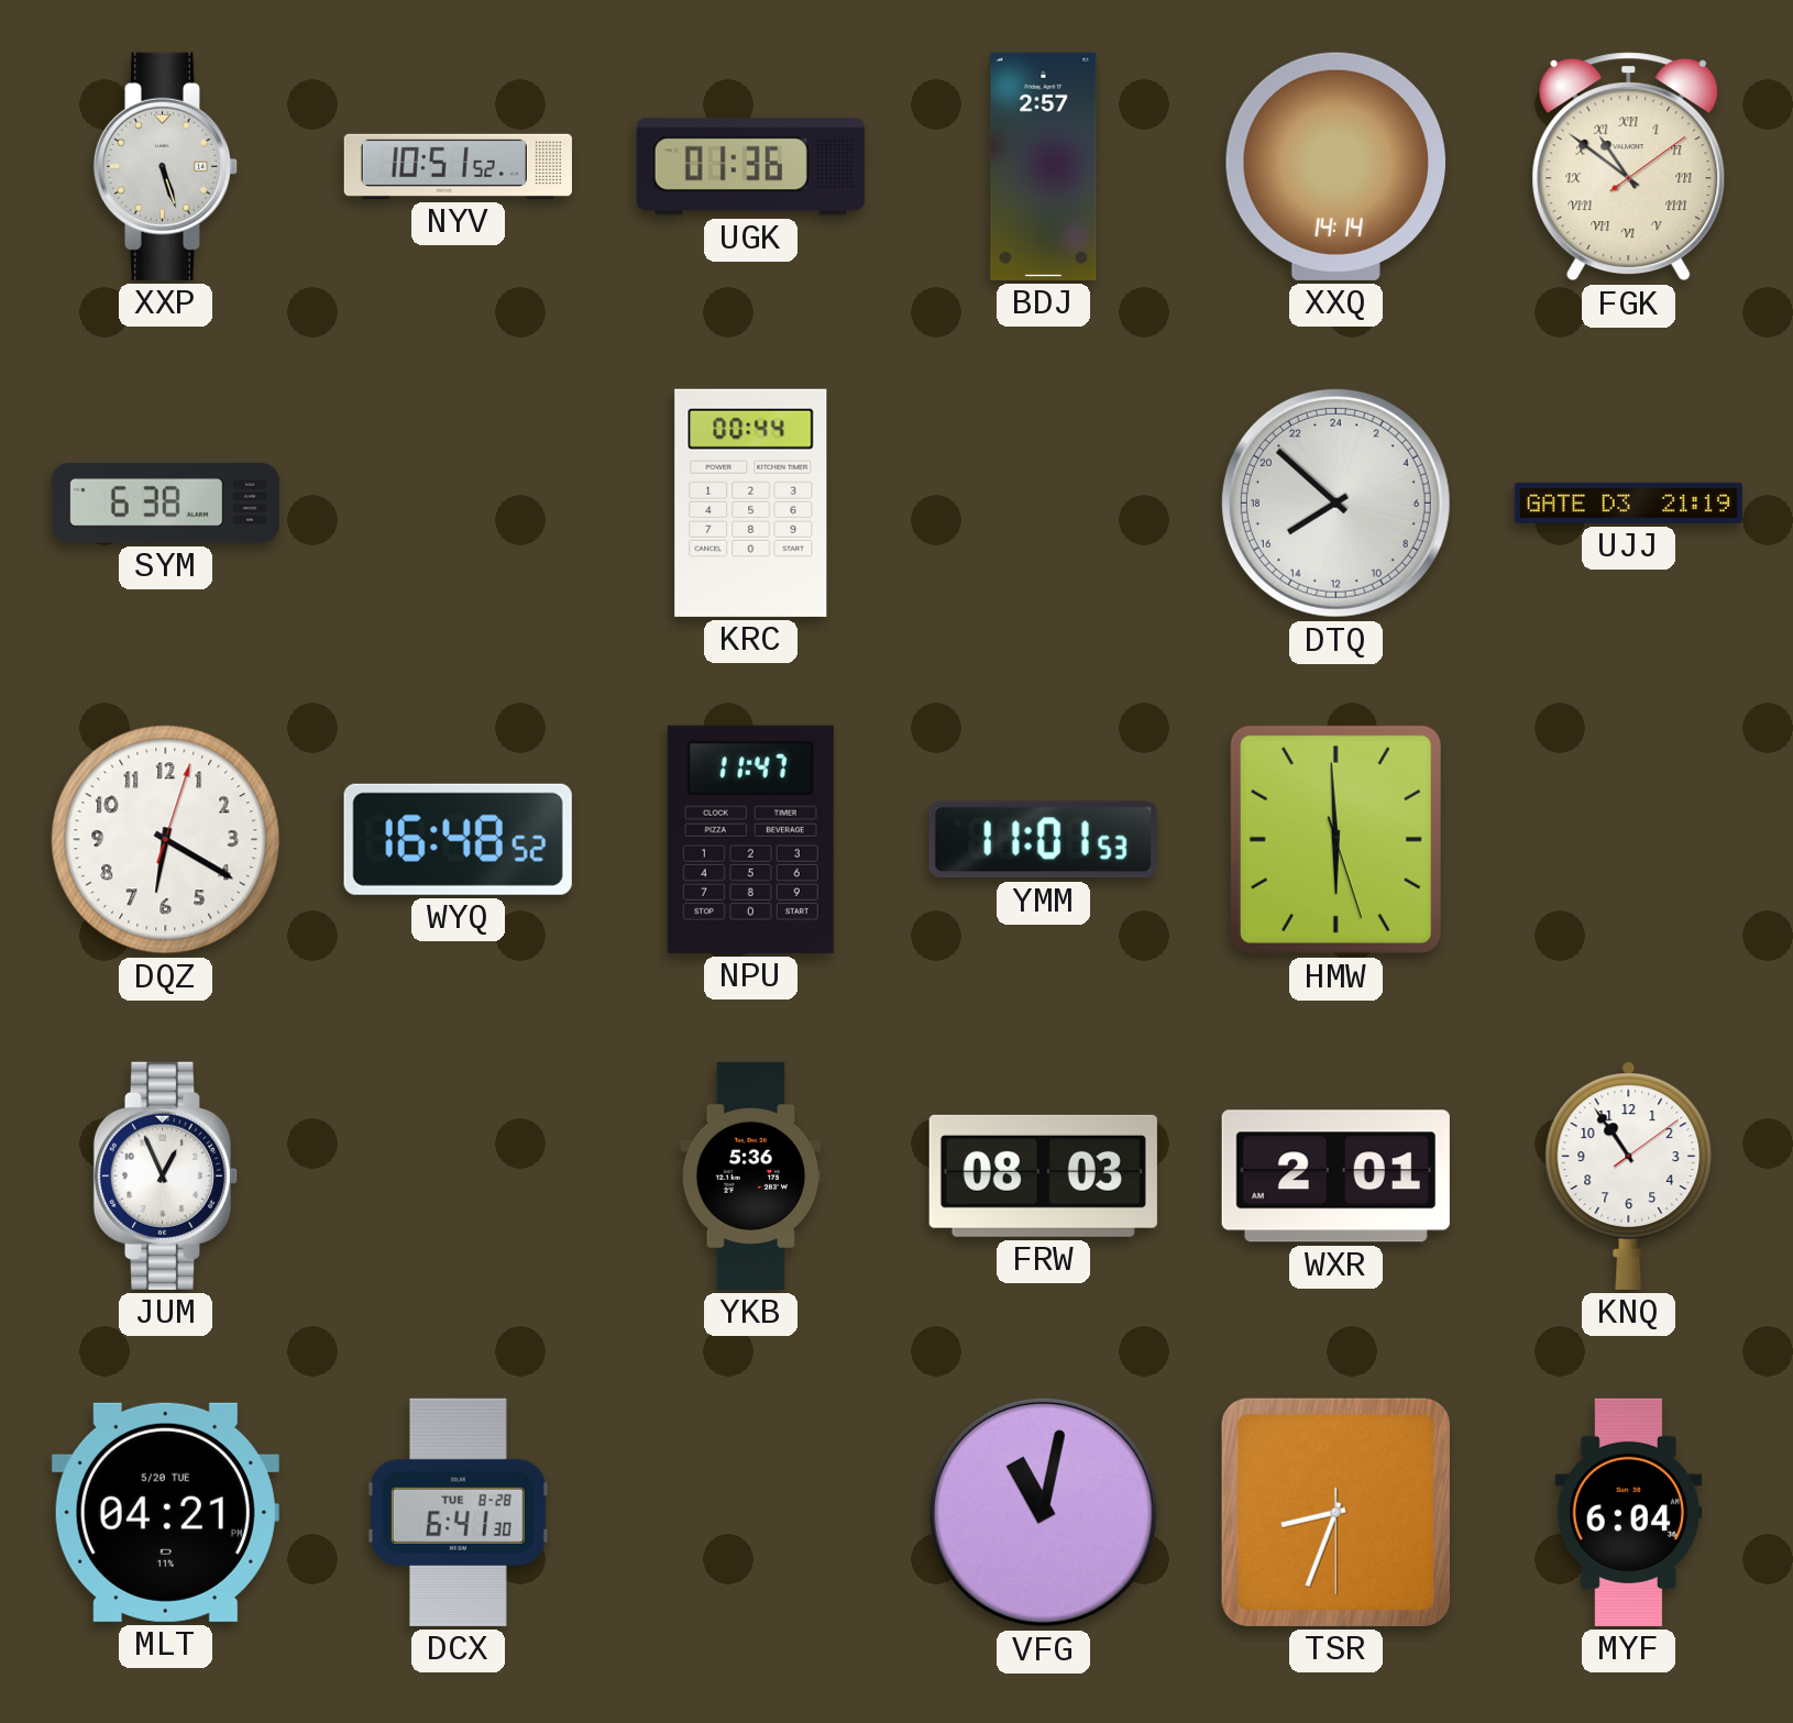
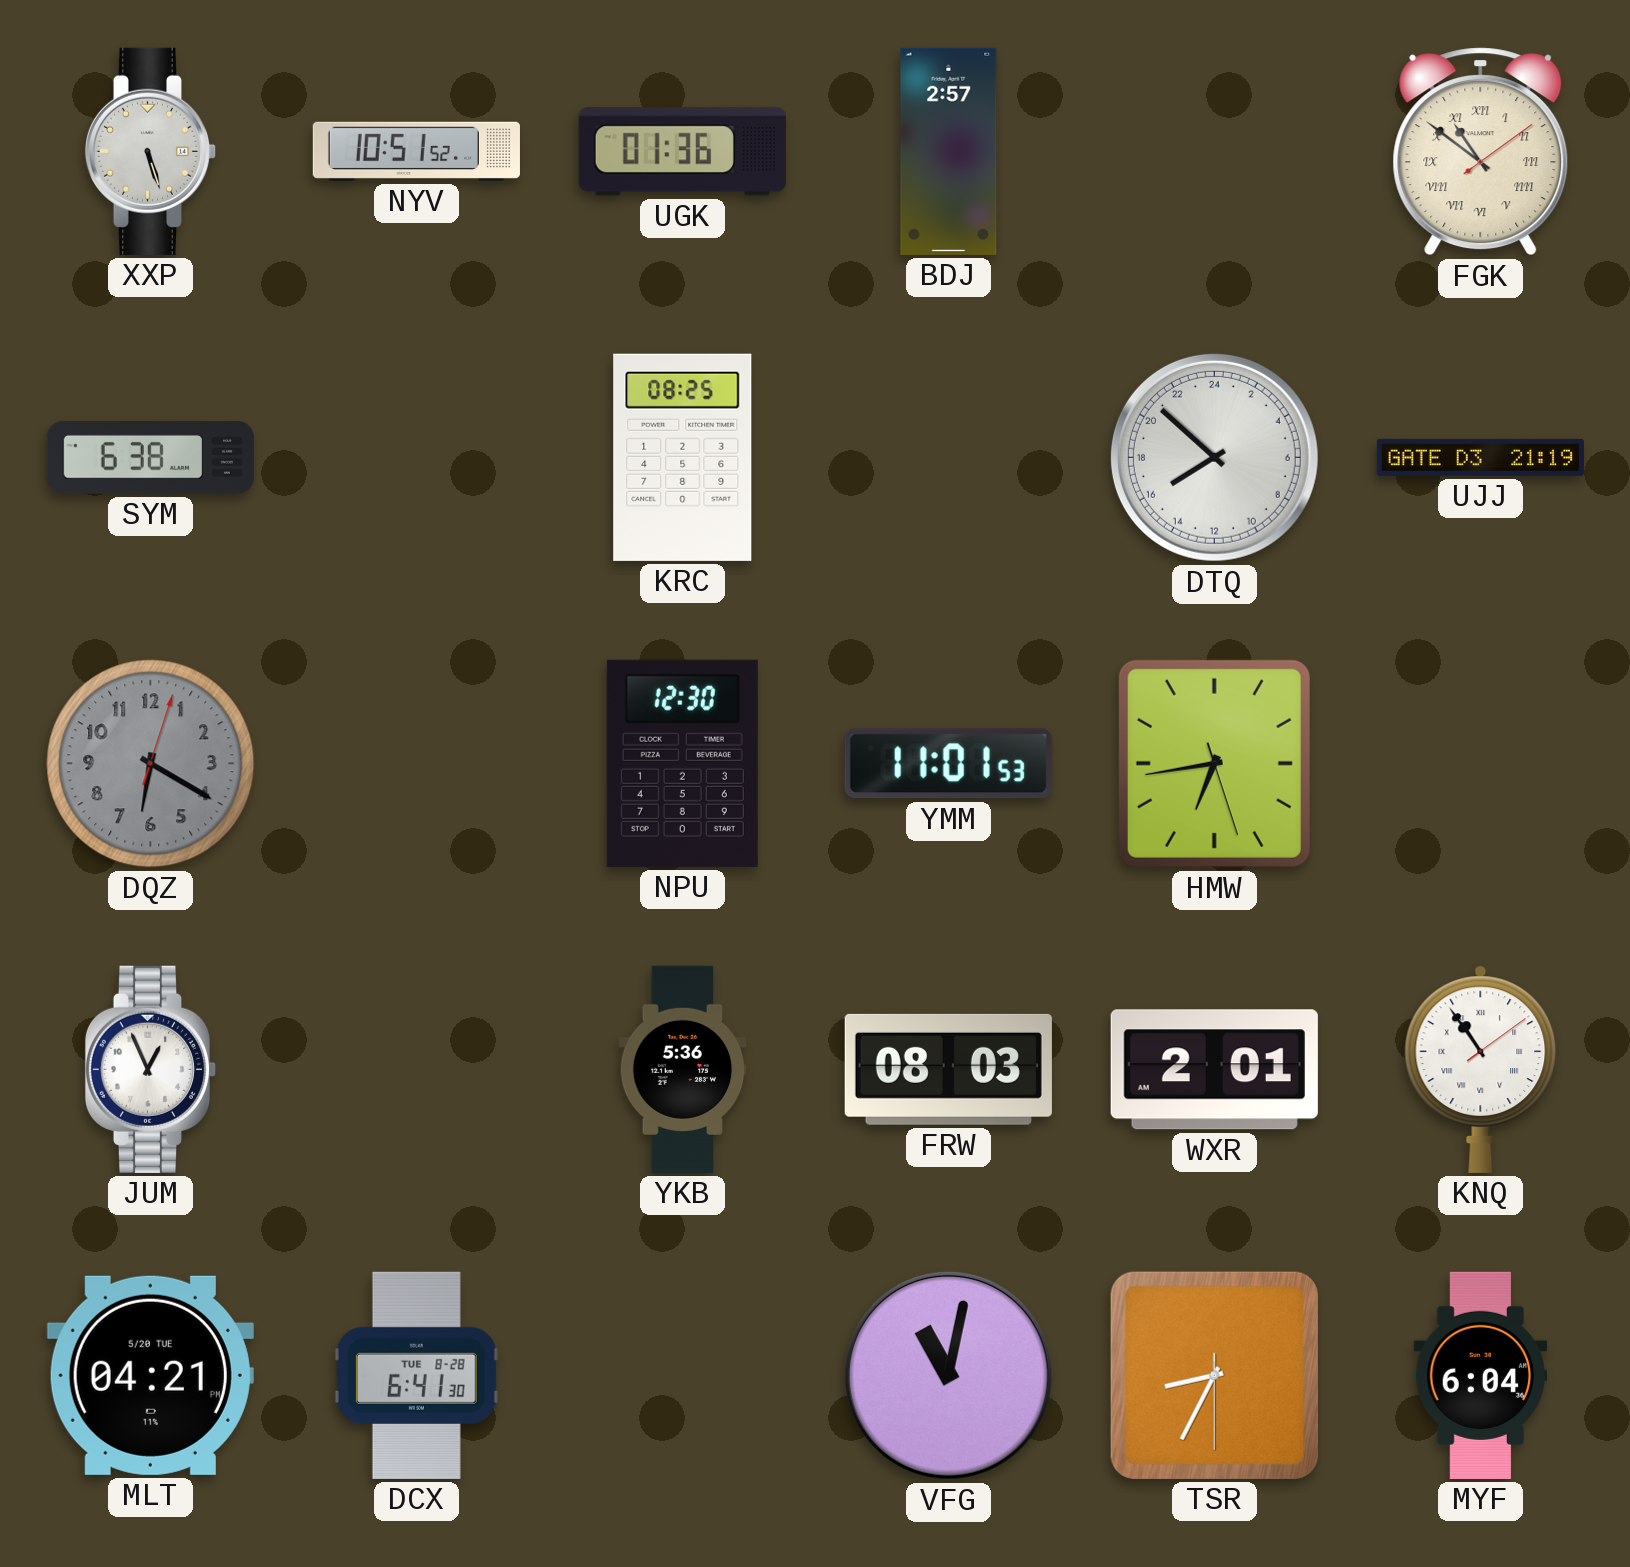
XXQ: 14:14 -> none
KRC: 00:44 -> 08:25
DQZ dial: white -> grey
WYQ: 16:48 -> none
NPU: 11:47 -> 12:30
HMW: 5:59 -> 6:43
KNQ numerals: Arabic -> Roman
TSR: 8:33 -> 8:34
